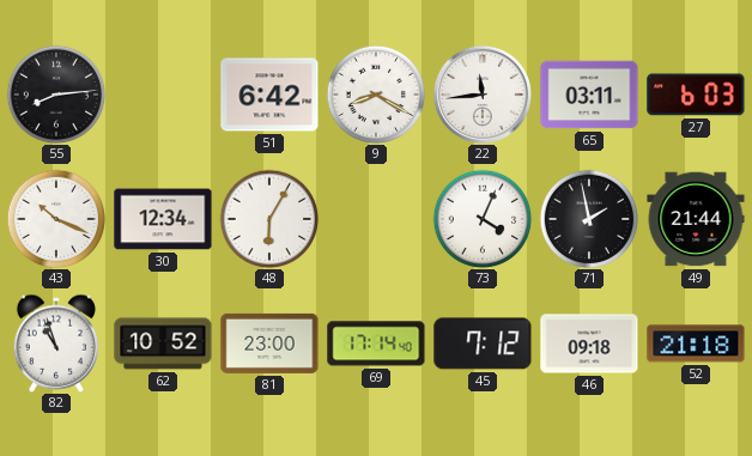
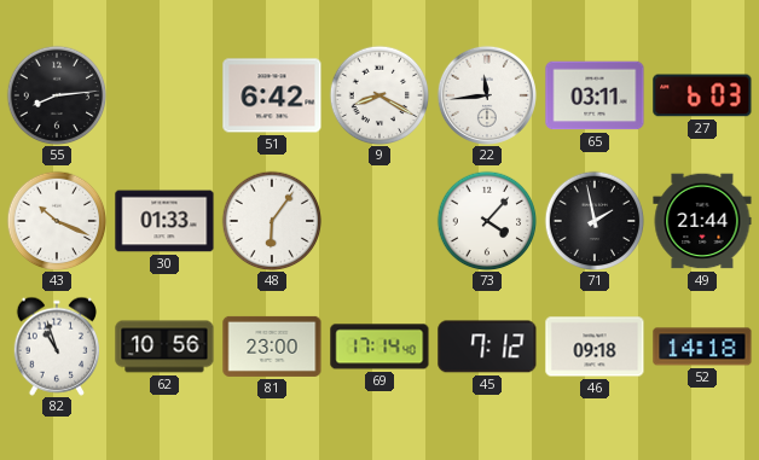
30: 12:34 -> 01:33
48: 6:05 -> 6:06
73: 4:04 -> 4:07
62: 10:52 -> 10:56
52: 21:18 -> 14:18
